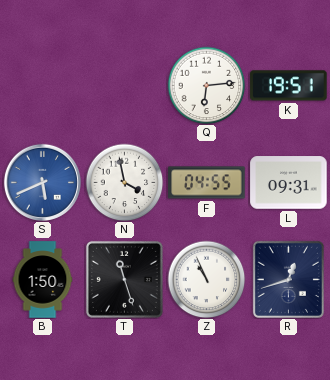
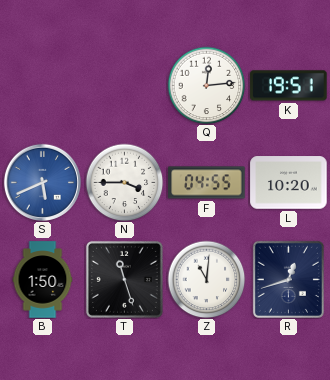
Q: 6:14 -> 12:14
N: 3:58 -> 3:45
L: 09:31 -> 10:20
Z: 10:56 -> 11:01
